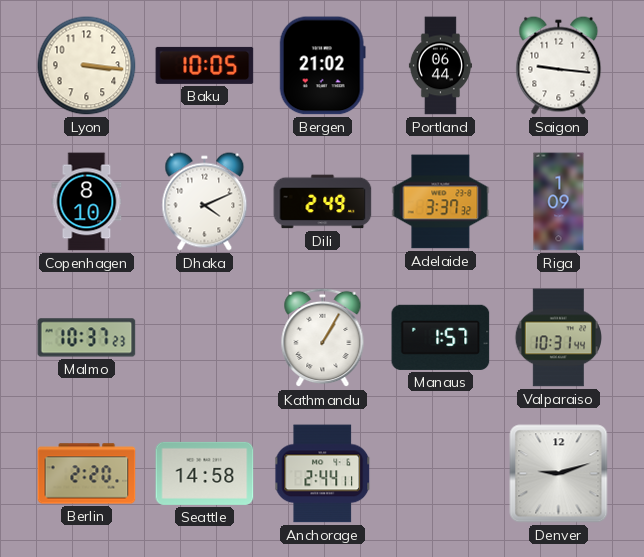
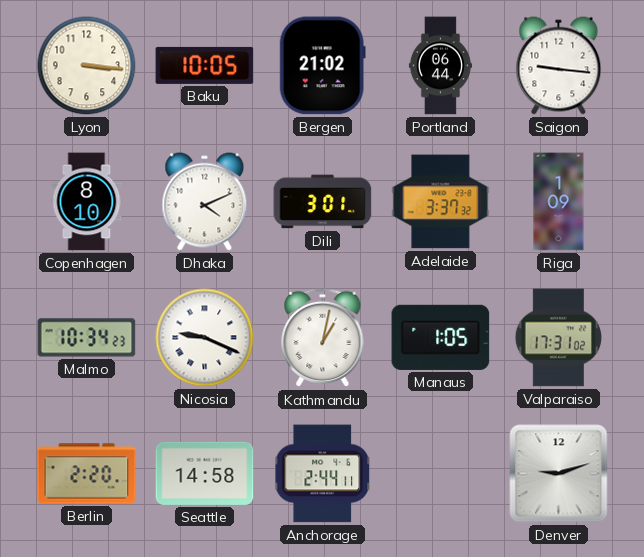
Dili: 2:49 -> 3:01
Malmo: 10:37 -> 10:34
Nicosia: none -> 9:19
Kathmandu: 1:05 -> 1:02
Manaus: 1:57 -> 1:05
Valparaiso: 10:31 -> 17:31
